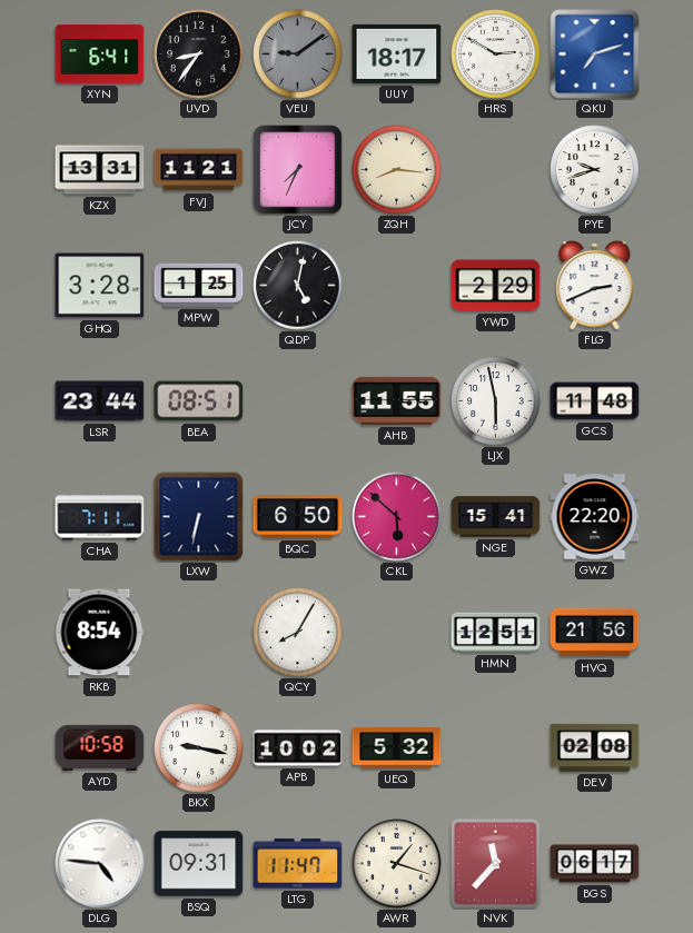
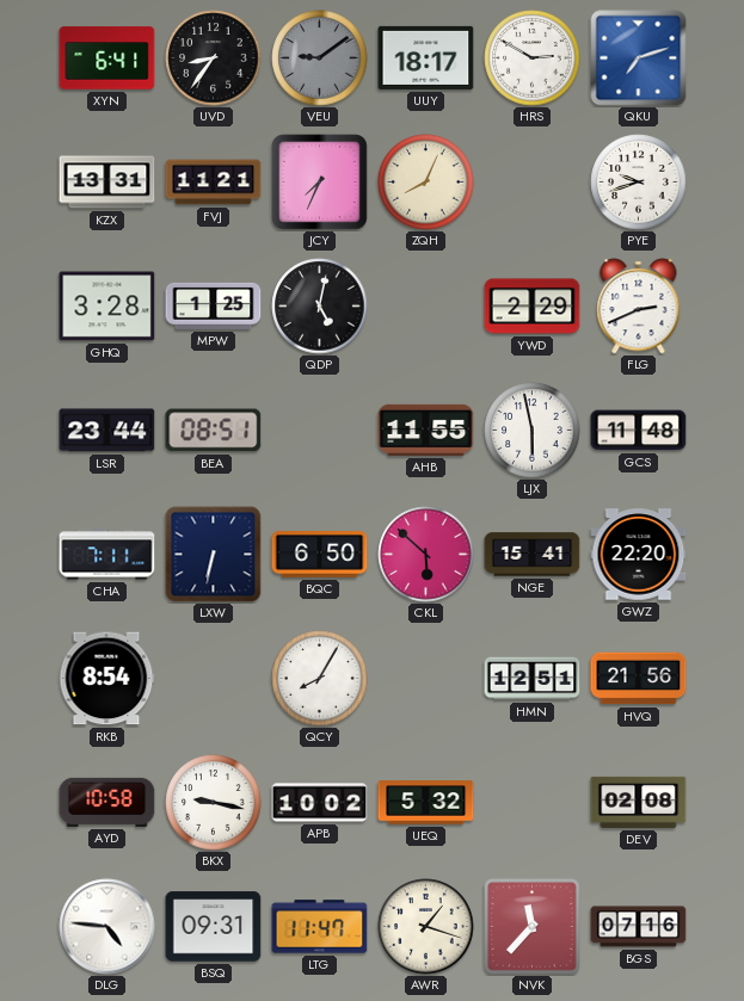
ZQH: 8:16 -> 8:04
BGS: 06:17 -> 07:16
